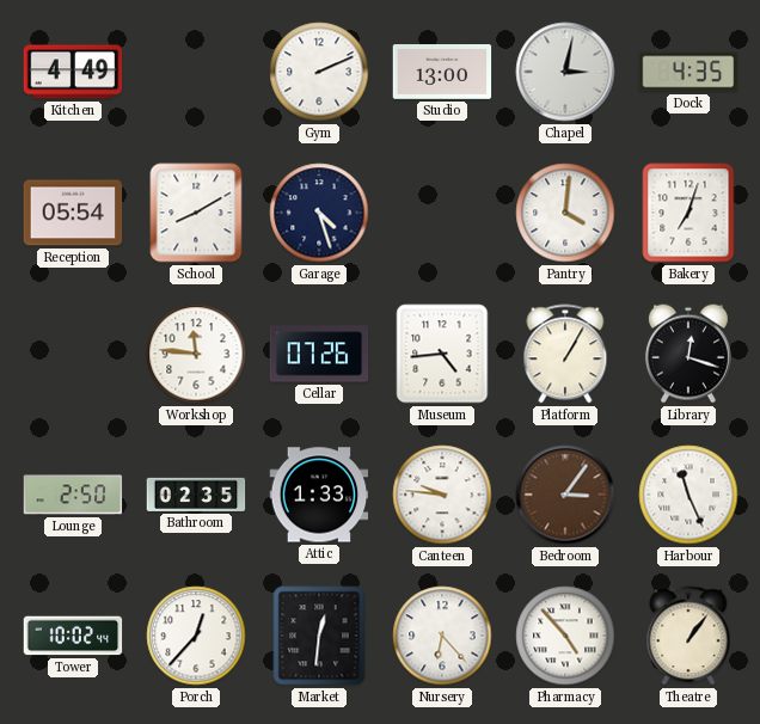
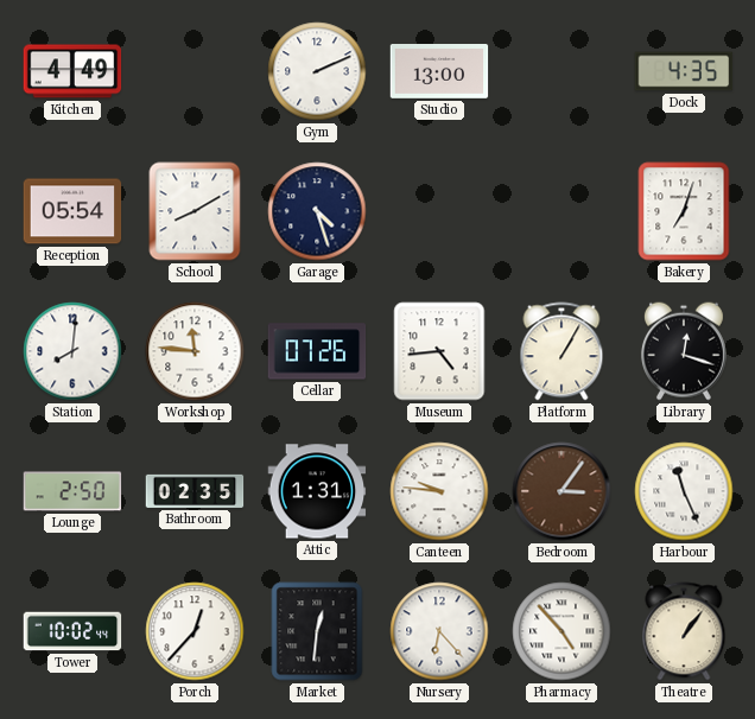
Chapel: 3:02 -> none
Pantry: 4:01 -> none
Station: none -> 8:01
Attic: 1:33 -> 1:31
